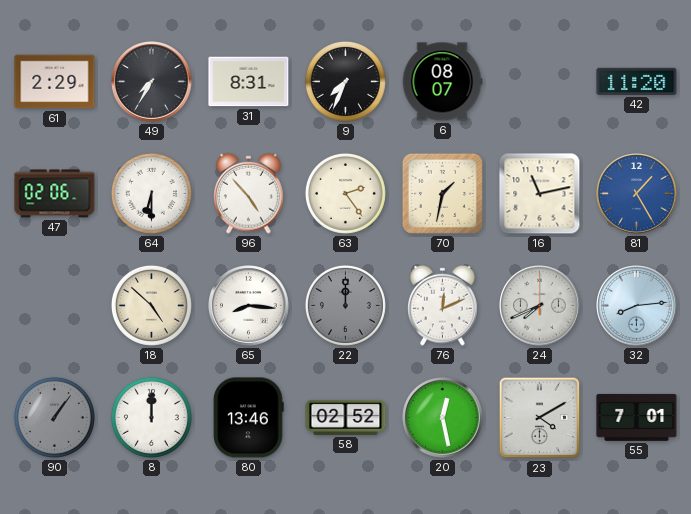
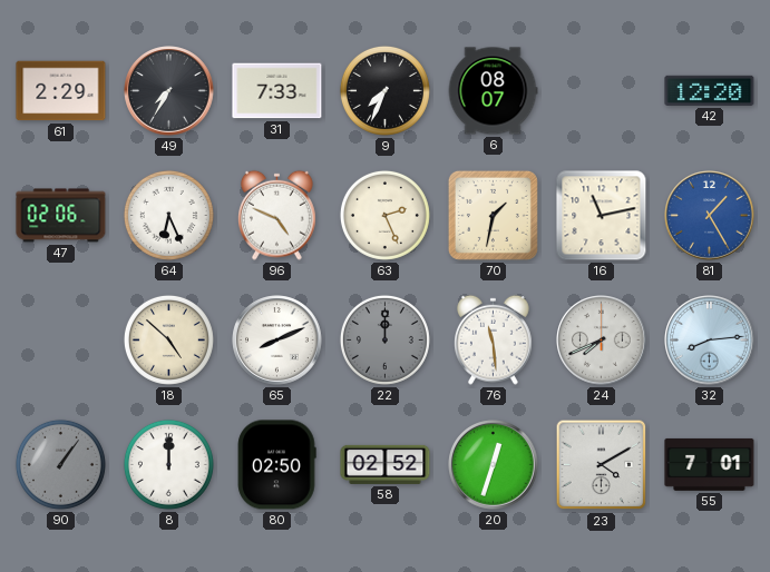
31: 8:31 -> 7:33
42: 11:20 -> 12:20
64: 6:30 -> 6:26
96: 4:53 -> 4:49
63: 2:24 -> 2:26
65: 8:16 -> 8:11
76: 12:11 -> 11:29
80: 13:46 -> 02:50
20: 12:28 -> 12:33
